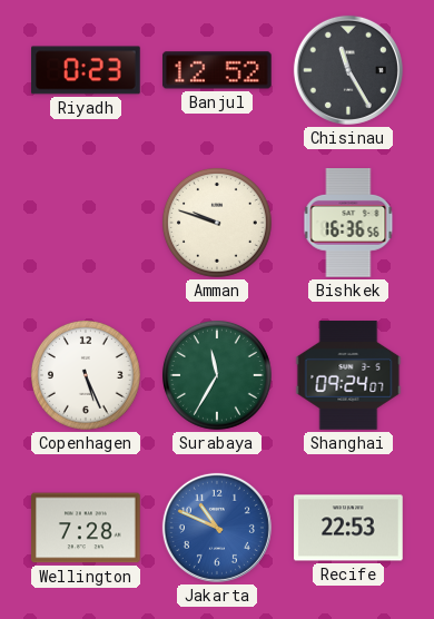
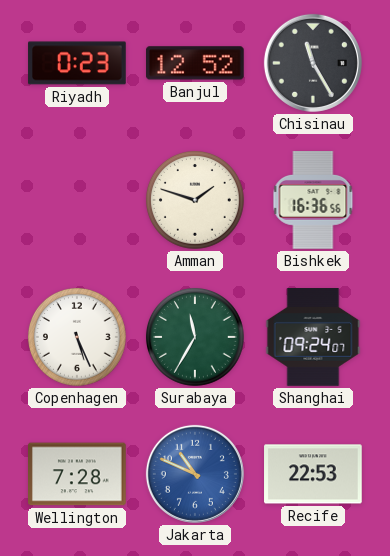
Amman: 9:48 -> 1:48
